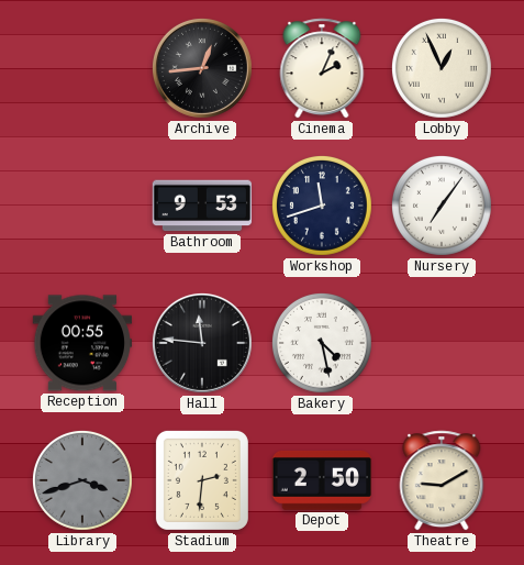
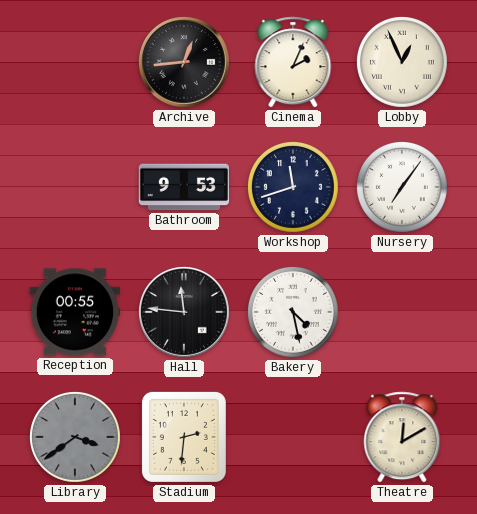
Library: 3:42 -> 3:39
Depot: 2:50 -> none
Theatre: 9:10 -> 12:10
